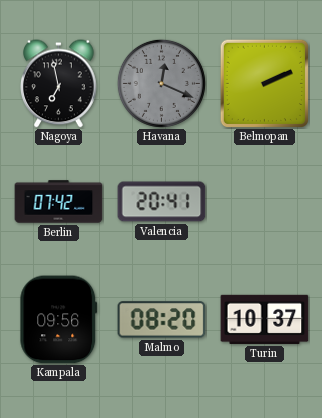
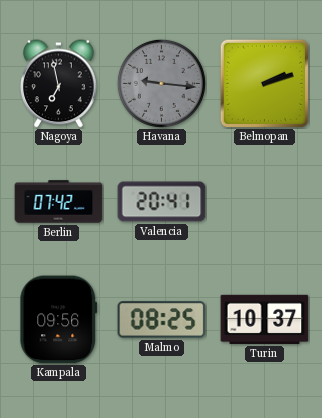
Havana: 12:19 -> 9:16
Belmopan: 2:11 -> 2:12
Malmo: 08:20 -> 08:25
